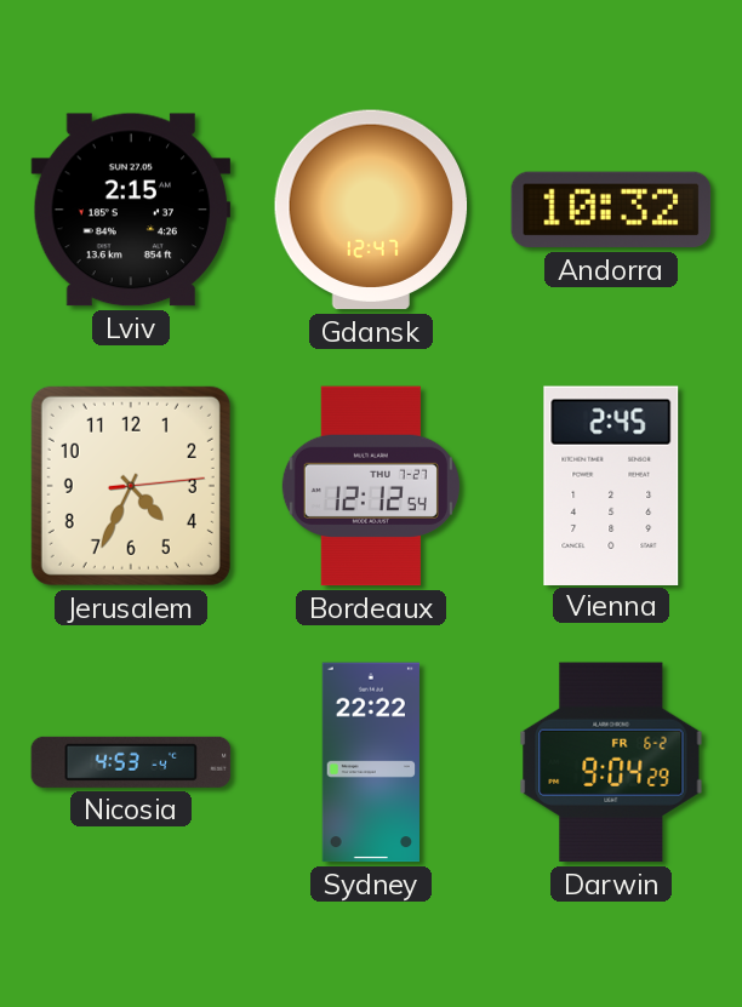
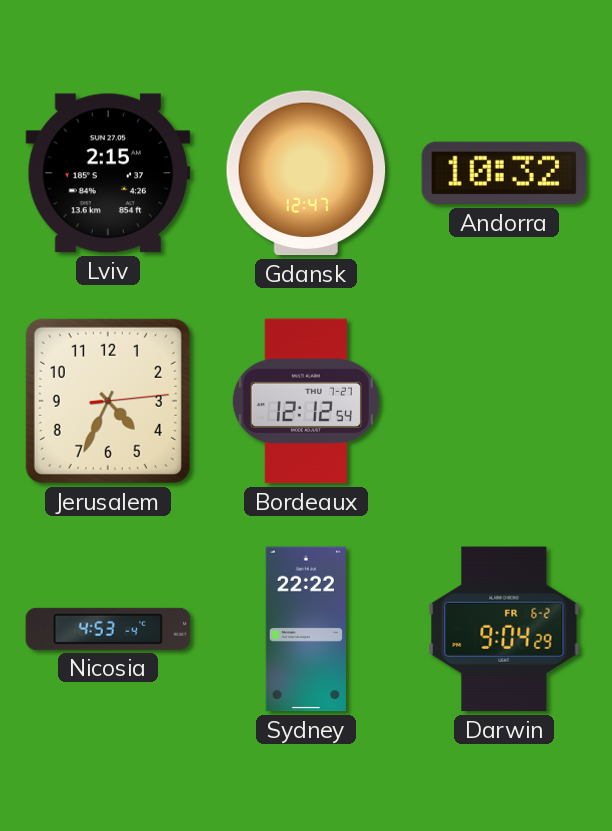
Vienna: 2:45 -> none
